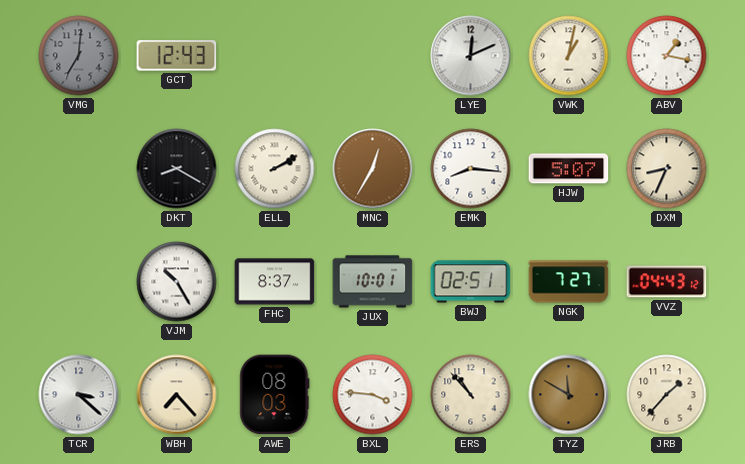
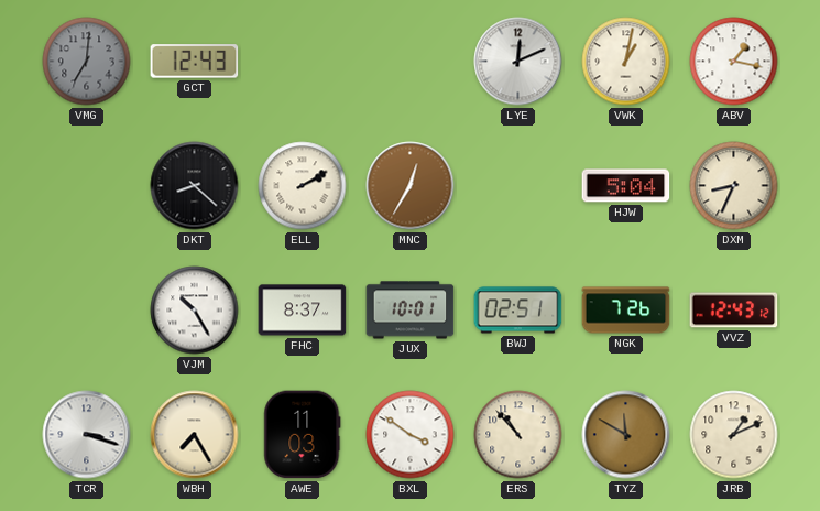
DKT: 8:20 -> 8:22
EMK: 8:16 -> none
HJW: 5:07 -> 5:04
NGK: 7:27 -> 7:26
VVZ: 04:43 -> 12:43
TCR: 3:22 -> 3:18
WBH: 7:23 -> 7:25
AWE: 08:03 -> 11:03
BXL: 3:46 -> 3:51
JRB: 1:37 -> 1:11
